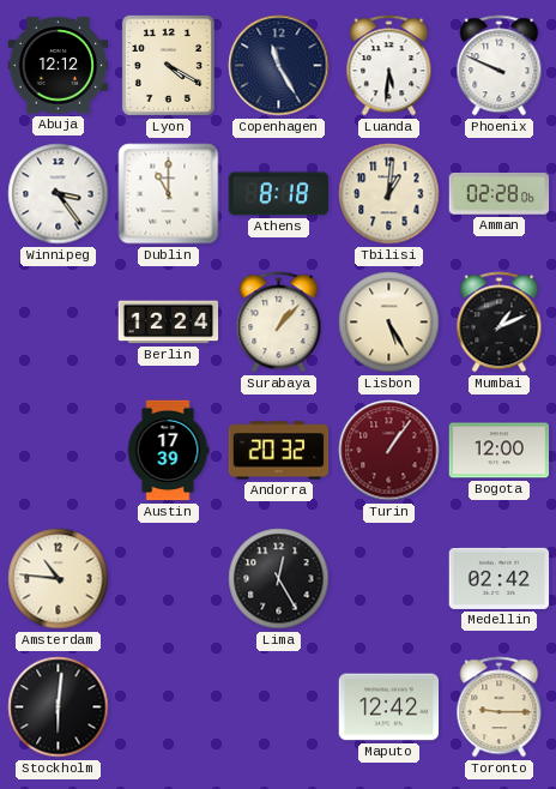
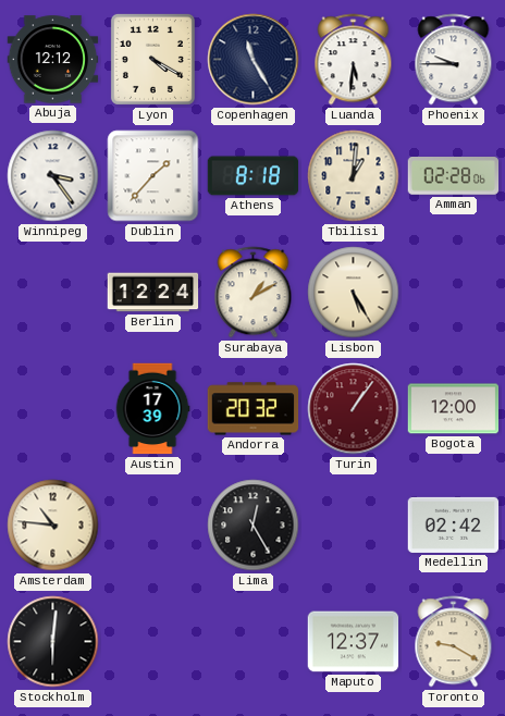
Phoenix: 9:49 -> 9:45
Dublin: 11:00 -> 1:37
Surabaya: 1:07 -> 1:10
Mumbai: 1:11 -> none
Maputo: 12:42 -> 12:37
Toronto: 9:15 -> 9:20
